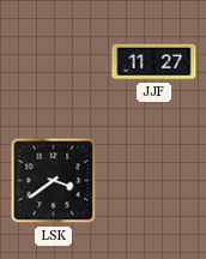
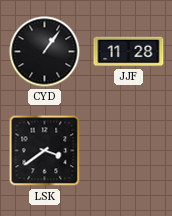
CYD: none -> 1:06
JJF: 11:27 -> 11:28
